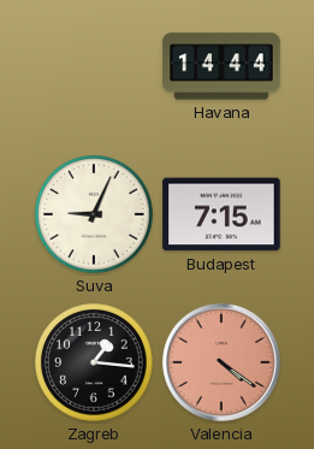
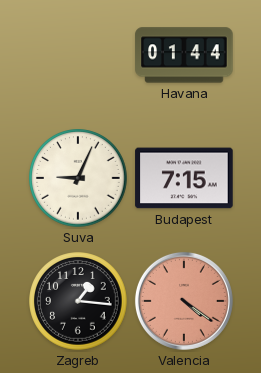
Havana: 14:44 -> 01:44
